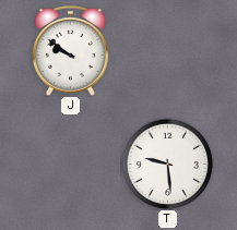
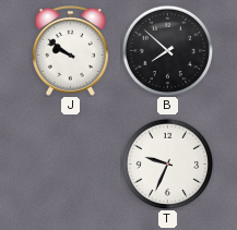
B: none -> 7:52
T: 9:29 -> 9:34
